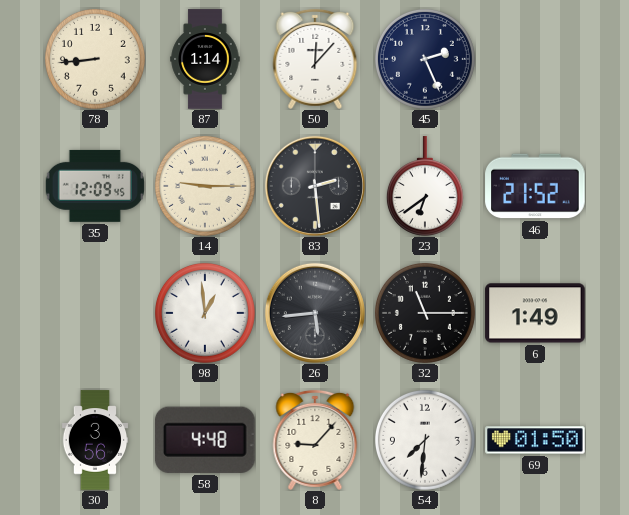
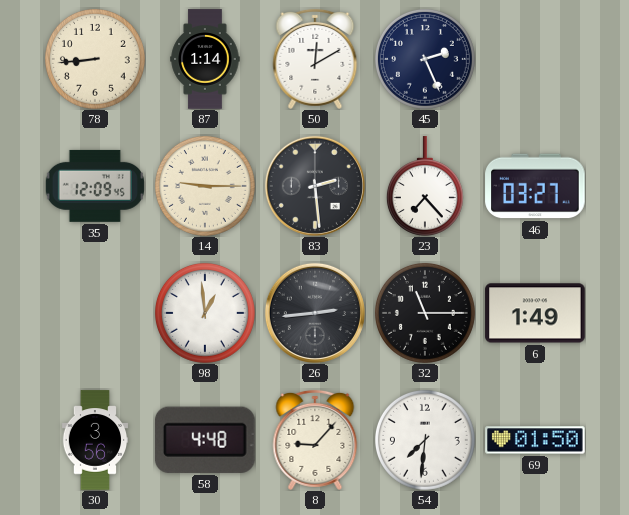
50: 12:07 -> 12:10
23: 6:39 -> 7:23
46: 21:52 -> 03:27
26: 5:44 -> 2:44
